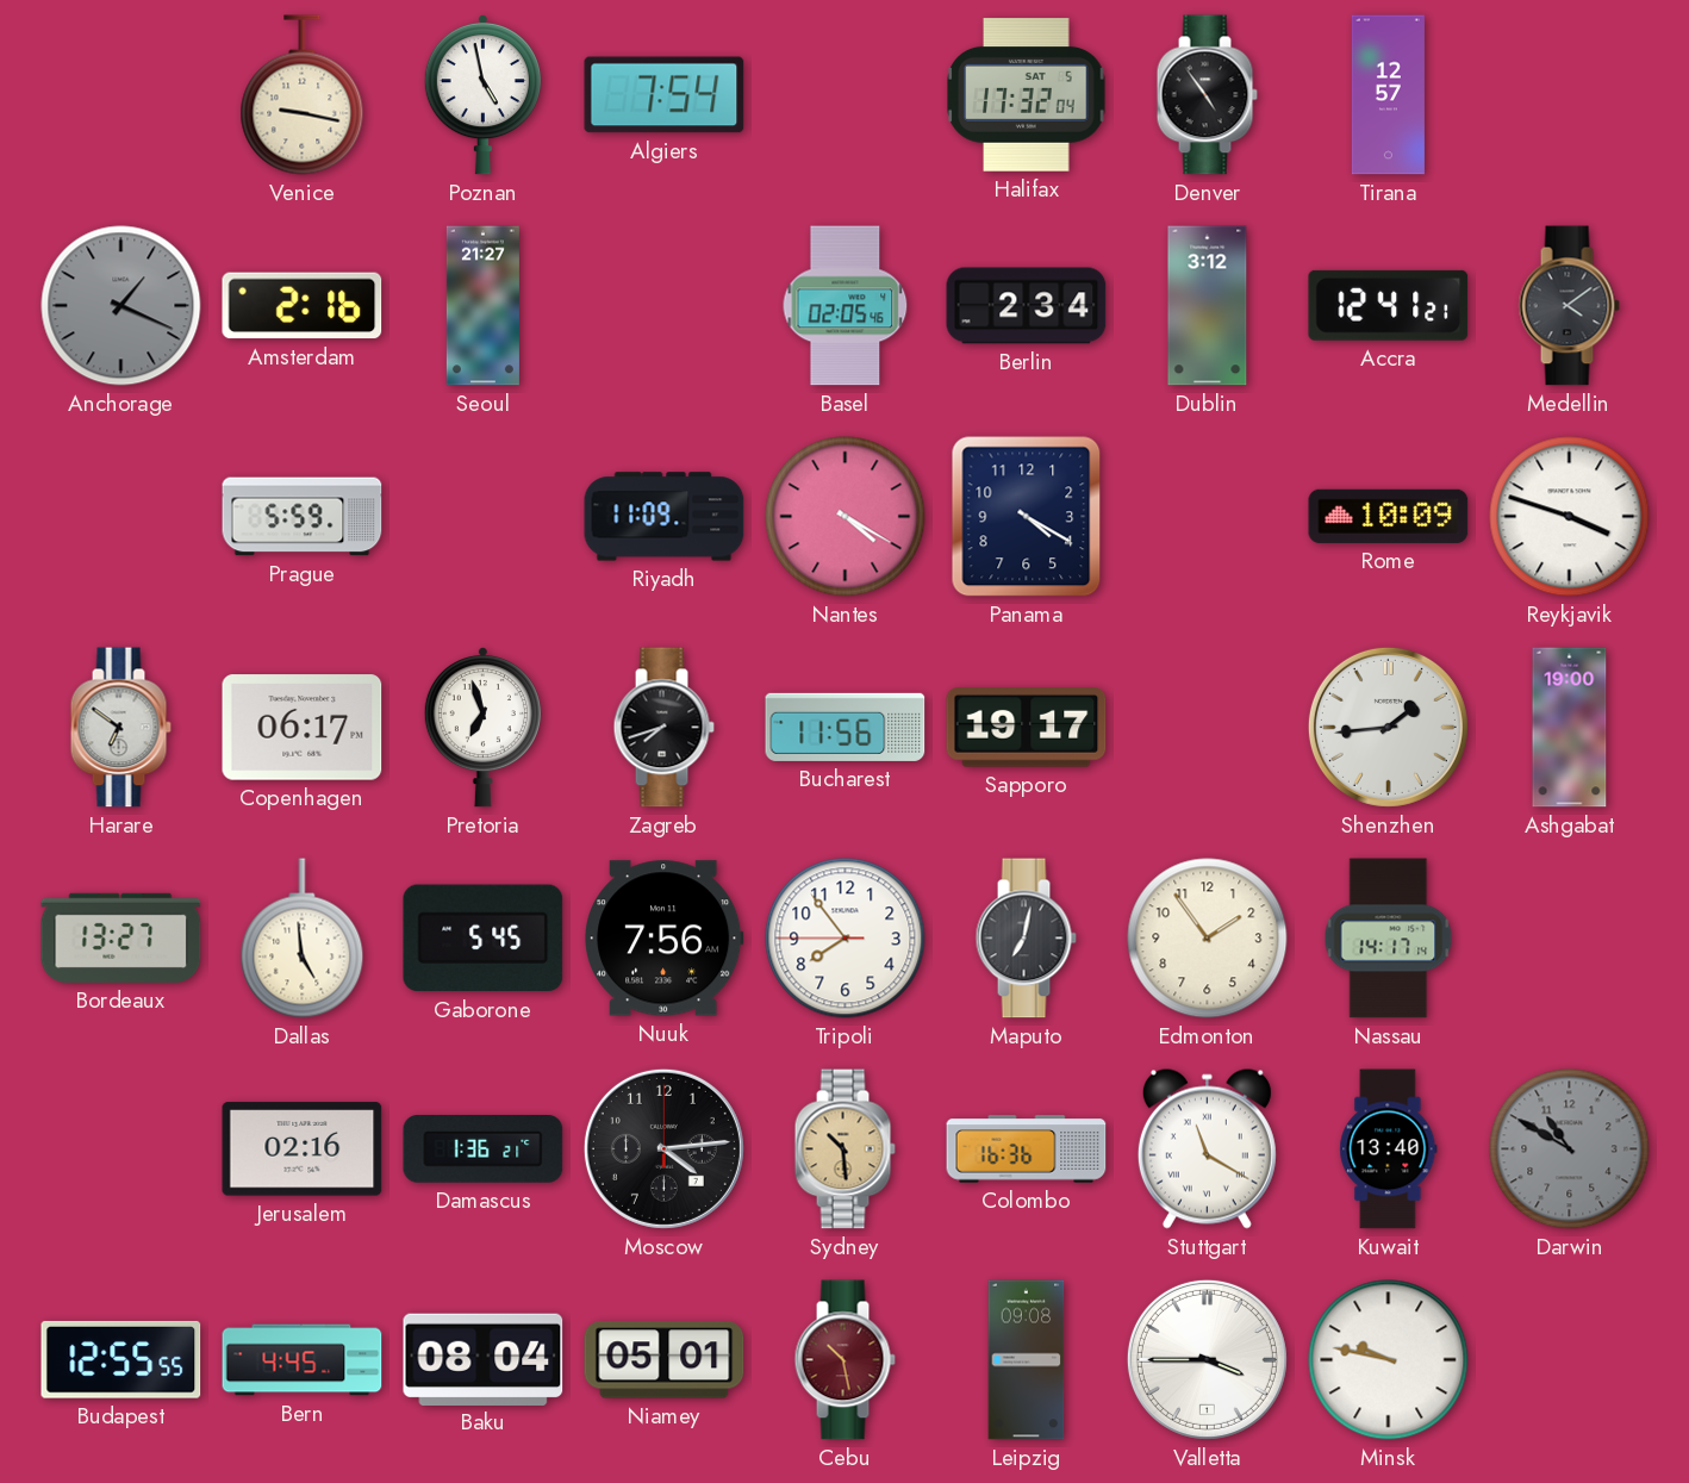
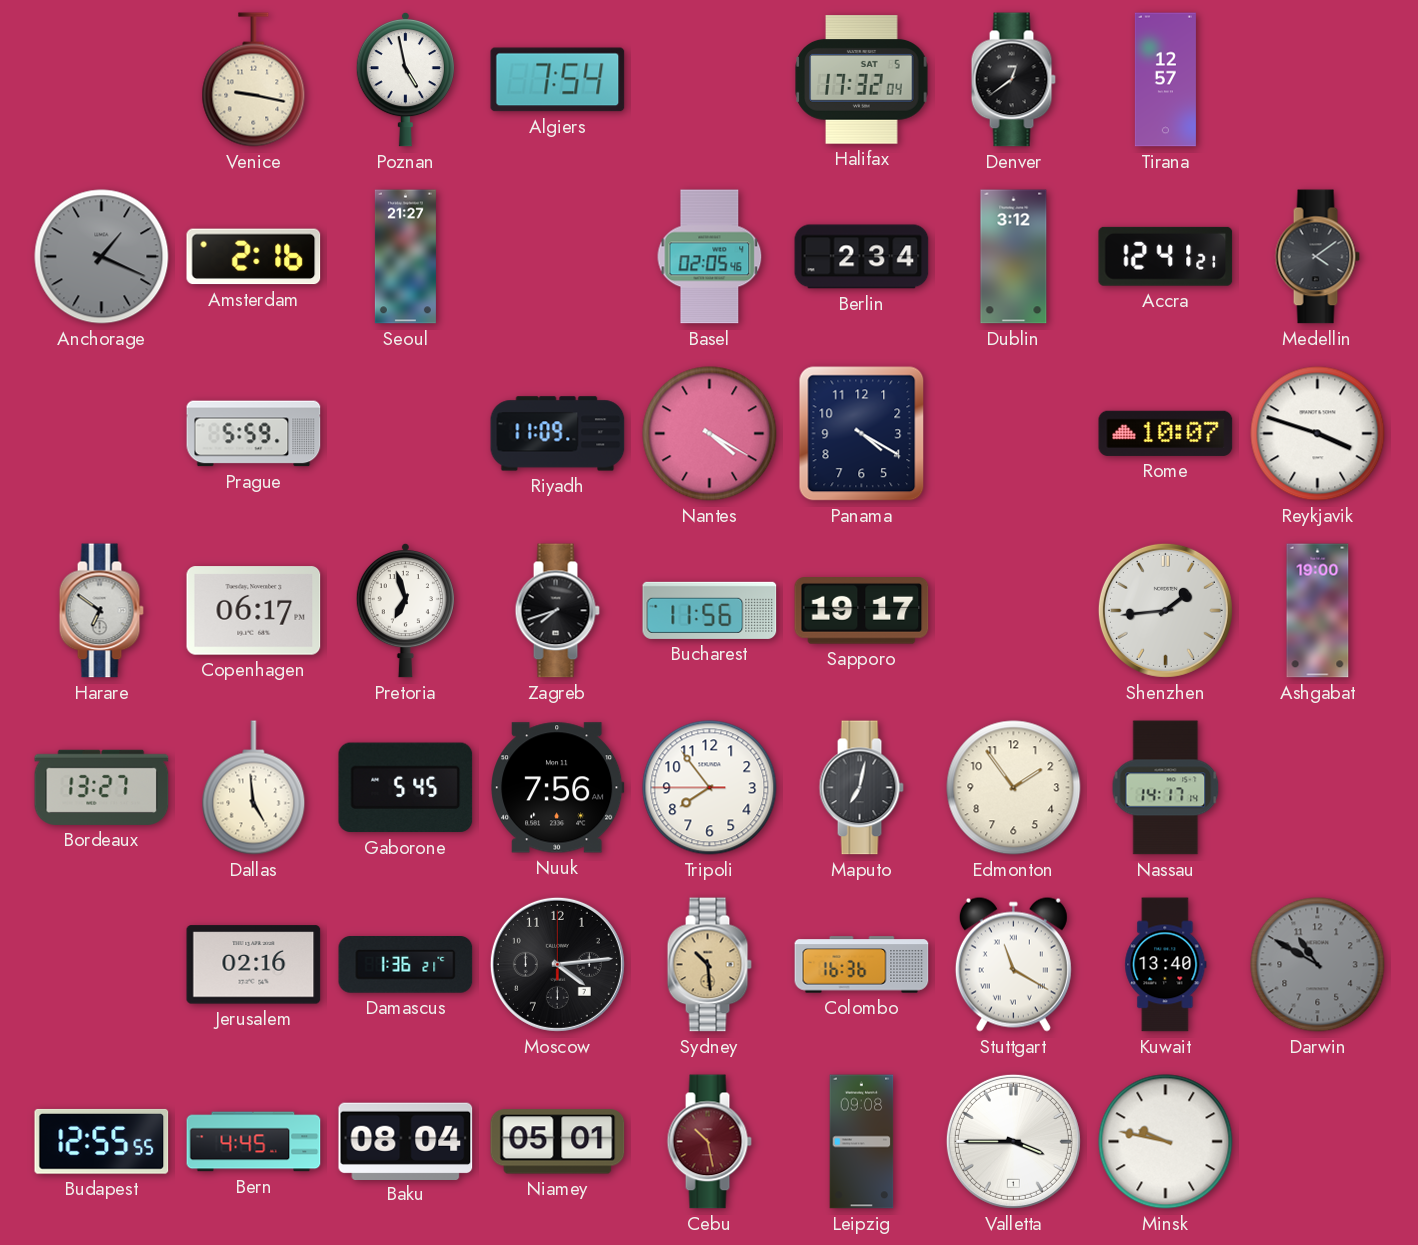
Denver: 4:54 -> 12:39
Rome: 10:09 -> 10:07
